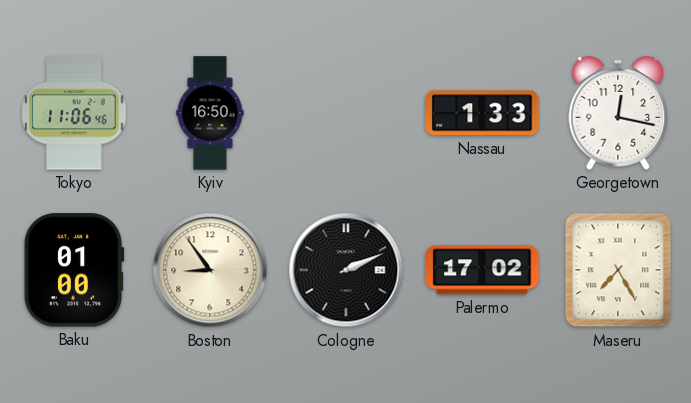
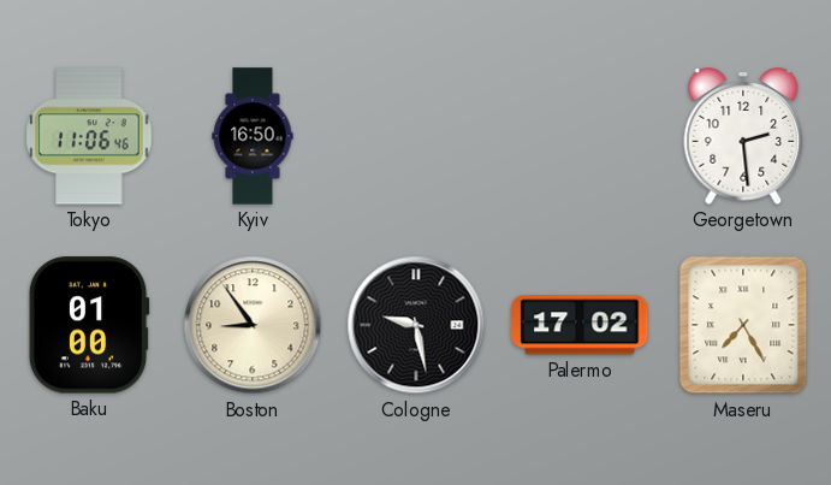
Nassau: 1:33 -> none
Georgetown: 12:17 -> 2:29
Cologne: 2:11 -> 9:28
